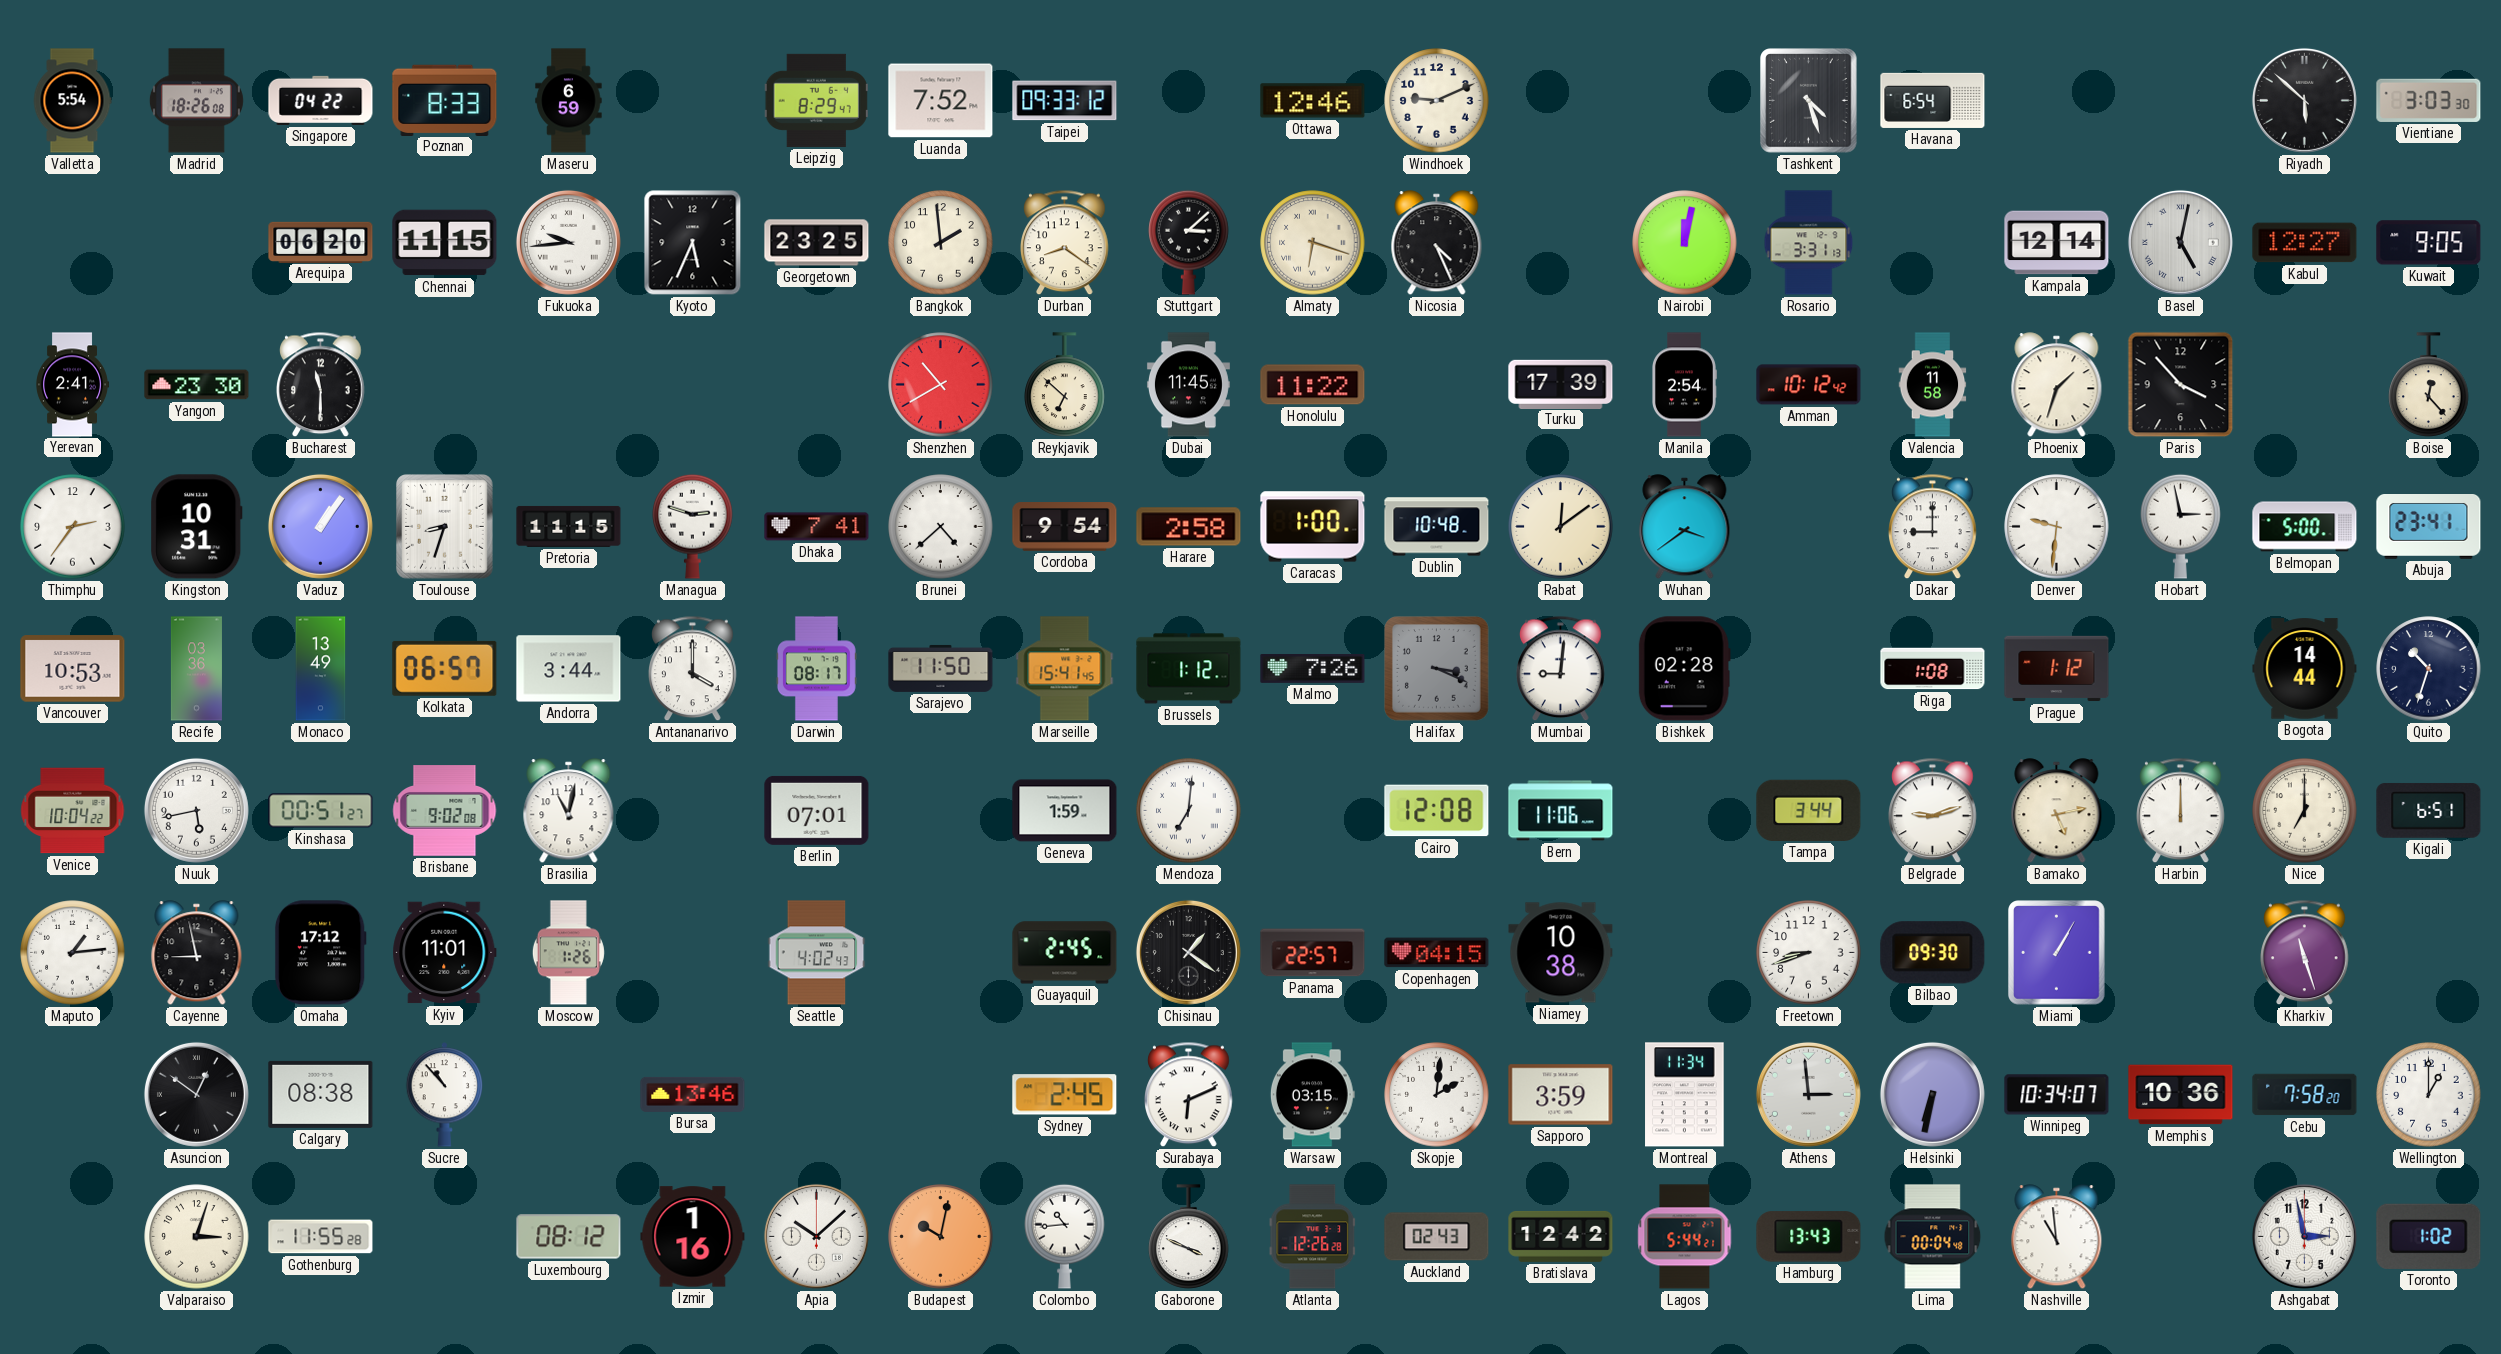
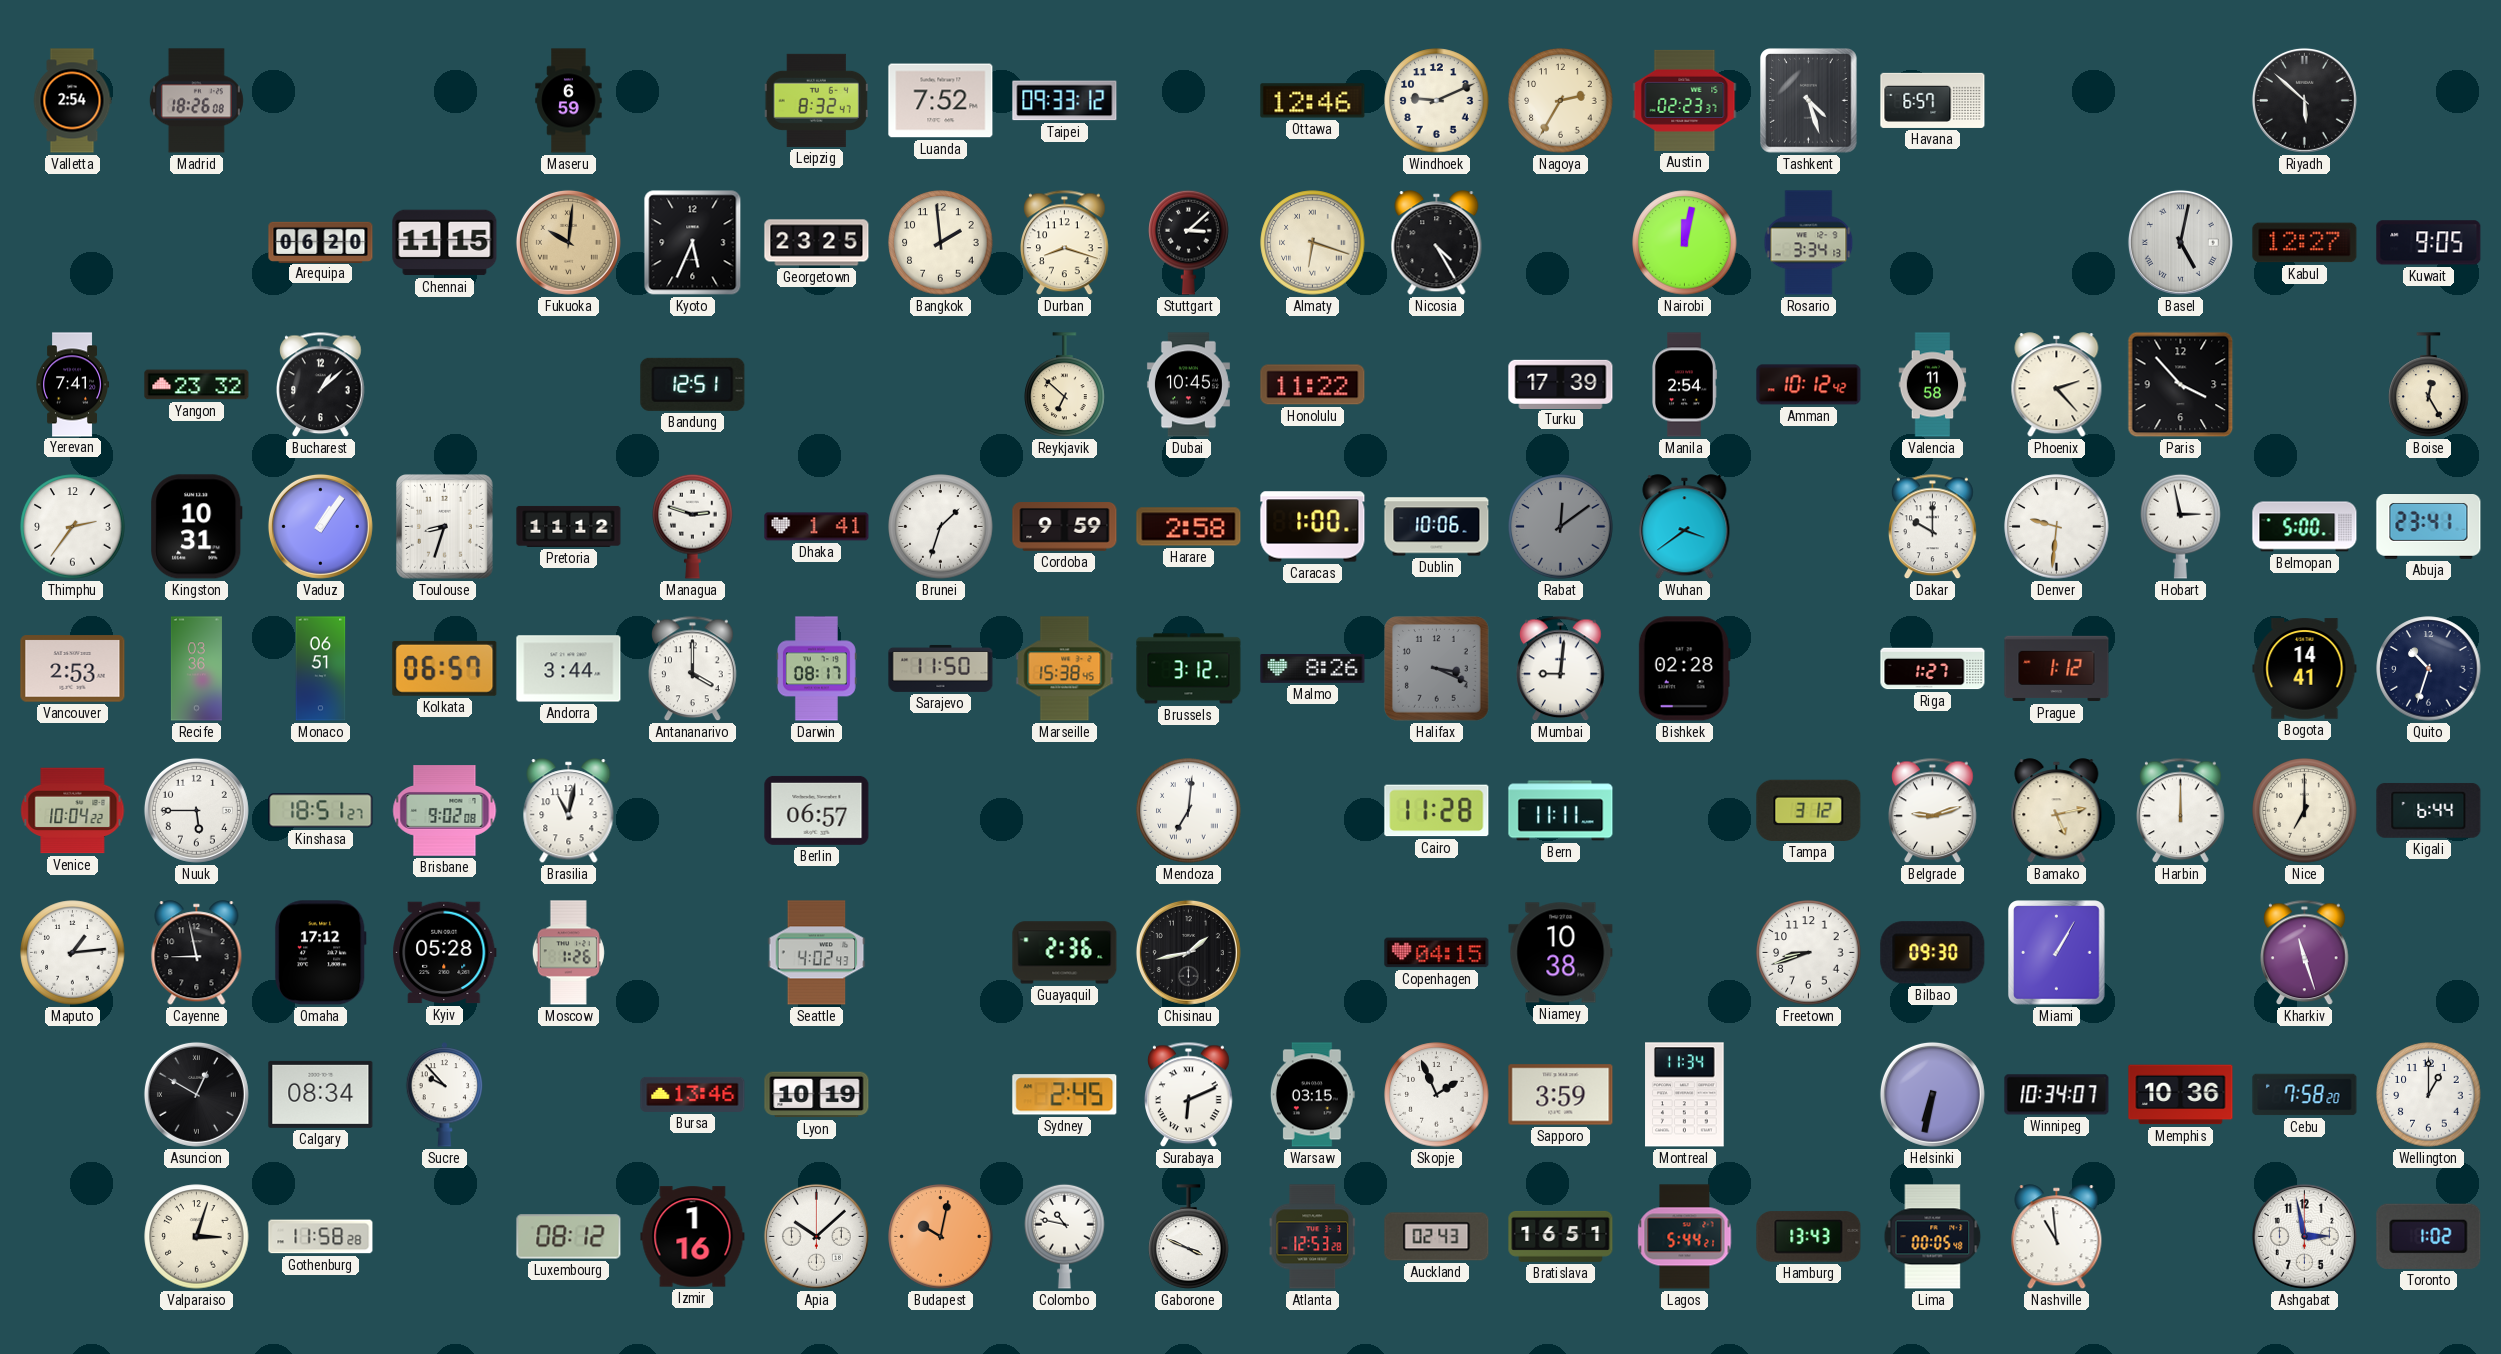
Valletta: 5:54 -> 2:54
Singapore: 04:22 -> none
Poznan: 8:33 -> none
Leipzig: 8:29 -> 8:32
Nagoya: none -> 2:35
Austin: none -> 02:23
Havana: 6:54 -> 6:57
Vientiane: 3:03 -> none
Fukuoka: 9:44 -> 10:01
Fukuoka dial: white -> champagne
Durban: 8:21 -> 8:18
Nicosia: 4:26 -> 4:25
Rosario: 3:31 -> 3:34
Kampala: 12:14 -> none
Yerevan: 2:41 -> 7:41
Yangon: 23:30 -> 23:32
Bucharest: 11:30 -> 1:08
Bandung: none -> 12:51
Shenzhen: 10:40 -> none
Dubai: 11:45 -> 10:45
Phoenix: 1:33 -> 2:23
Boise: 12:23 -> 12:25
Pretoria: 11:15 -> 11:12
Dhaka: 7:41 -> 1:41
Brunei: 4:38 -> 1:33
Cordoba: 9:54 -> 9:59
Dublin: 10:48 -> 10:06
Rabat dial: cream -> grey
Dakar: 9:00 -> 10:00
Vancouver: 10:53 -> 2:53
Monaco: 13:49 -> 06:51
Marseille: 15:41 -> 15:38
Brussels: 1:12 -> 3:12
Malmo: 7:26 -> 8:26
Riga: 1:08 -> 1:27
Bogota: 14:44 -> 14:41
Nuuk: 5:43 -> 5:45
Kinshasa: 00:51 -> 18:51
Berlin: 07:01 -> 06:57
Geneva: 1:59 -> none
Cairo: 12:08 -> 11:28
Bern: 11:06 -> 11:11
Tampa: 3:44 -> 3:12
Kigali: 6:51 -> 6:44
Kyiv: 11:01 -> 05:28
Guayaquil: 2:45 -> 2:36
Chisinau: 1:21 -> 1:43
Panama: 22:57 -> none
Asuncion: 12:51 -> 12:50
Calgary: 08:38 -> 08:34
Sucre: 10:53 -> 9:53
Lyon: none -> 10:19
Skopje: 2:01 -> 1:56
Athens: 2:59 -> none
Gothenburg: 11:55 -> 11:58
Colombo: 10:44 -> 10:47
Atlanta: 12:26 -> 12:53
Bratislava: 12:42 -> 16:51
Lima: 00:04 -> 00:05
